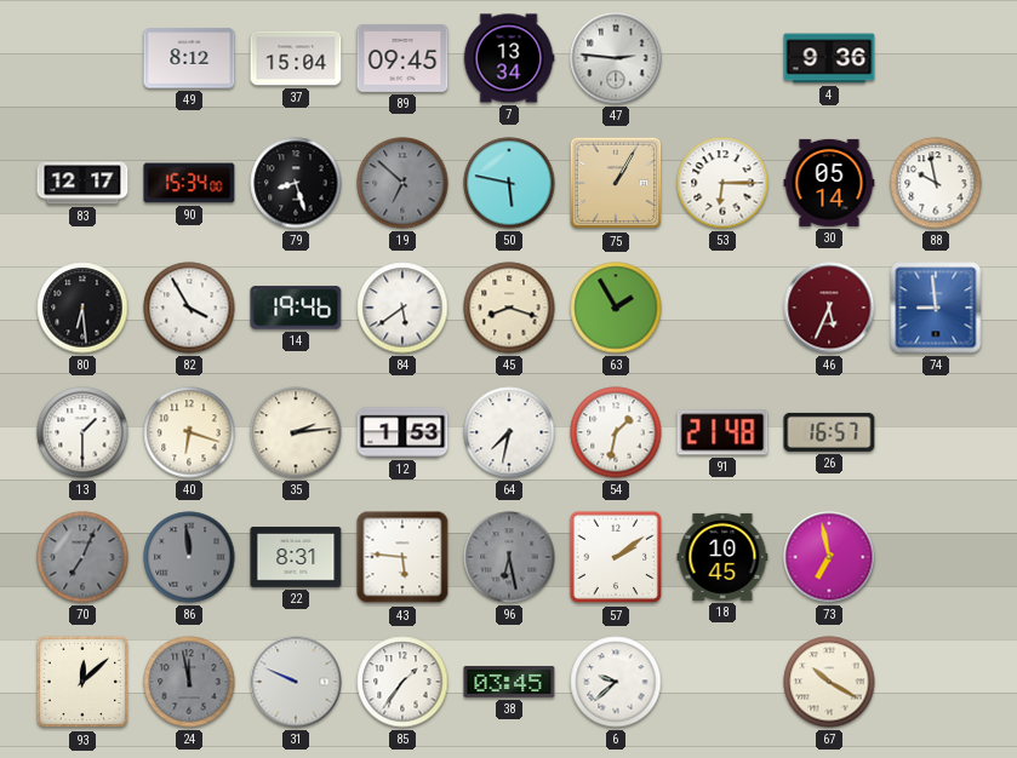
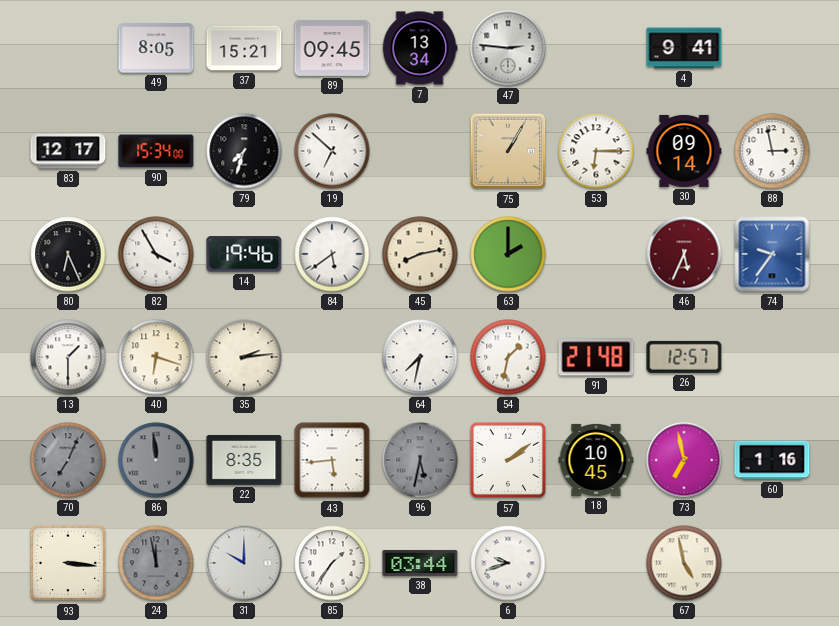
49: 8:12 -> 8:05
37: 15:04 -> 15:21
4: 9:36 -> 9:41
79: 8:27 -> 7:33
19 dial: grey -> white
50: 5:47 -> none
30: 05:14 -> 09:14
88: 9:58 -> 2:58
80: 6:29 -> 6:26
45: 8:18 -> 8:13
63: 1:55 -> 2:00
74: 8:59 -> 9:36
12: 1:53 -> none
26: 16:57 -> 12:57
22: 8:31 -> 8:35
43: 5:46 -> 5:44
96: 6:28 -> 5:32
60: none -> 1:16
93: 12:08 -> 3:16
31: 9:49 -> 10:00
38: 03:45 -> 03:44
6: 9:38 -> 9:42
67: 10:20 -> 4:58
